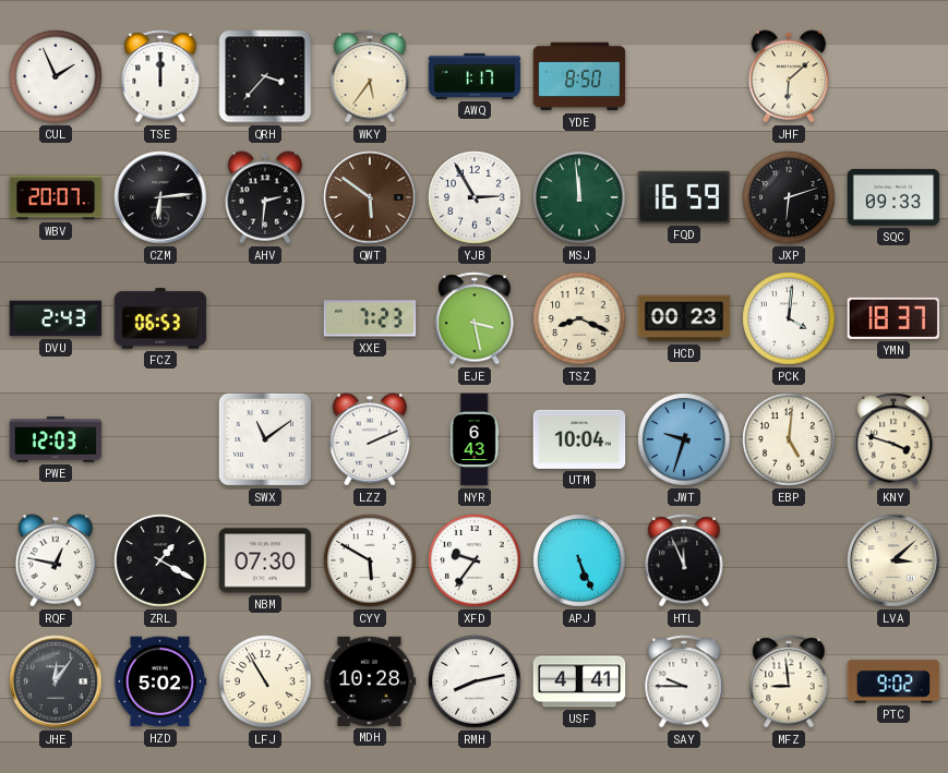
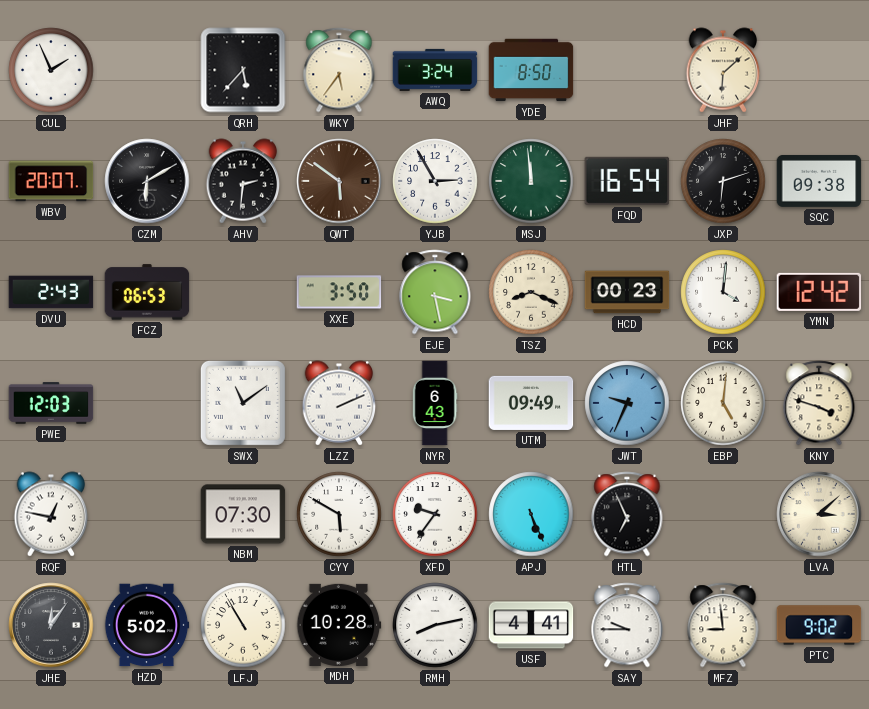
TSE: 12:00 -> none
QRH: 3:37 -> 5:37
AWQ: 1:17 -> 3:24
CZM: 6:14 -> 6:10
FQD: 16:59 -> 16:54
SQC: 09:33 -> 09:38
XXE: 7:23 -> 3:50
YMN: 18:37 -> 12:42
UTM: 10:04 -> 09:49
JWT: 9:33 -> 9:34
ZRL: 1:20 -> none
HTL: 11:56 -> 6:56
